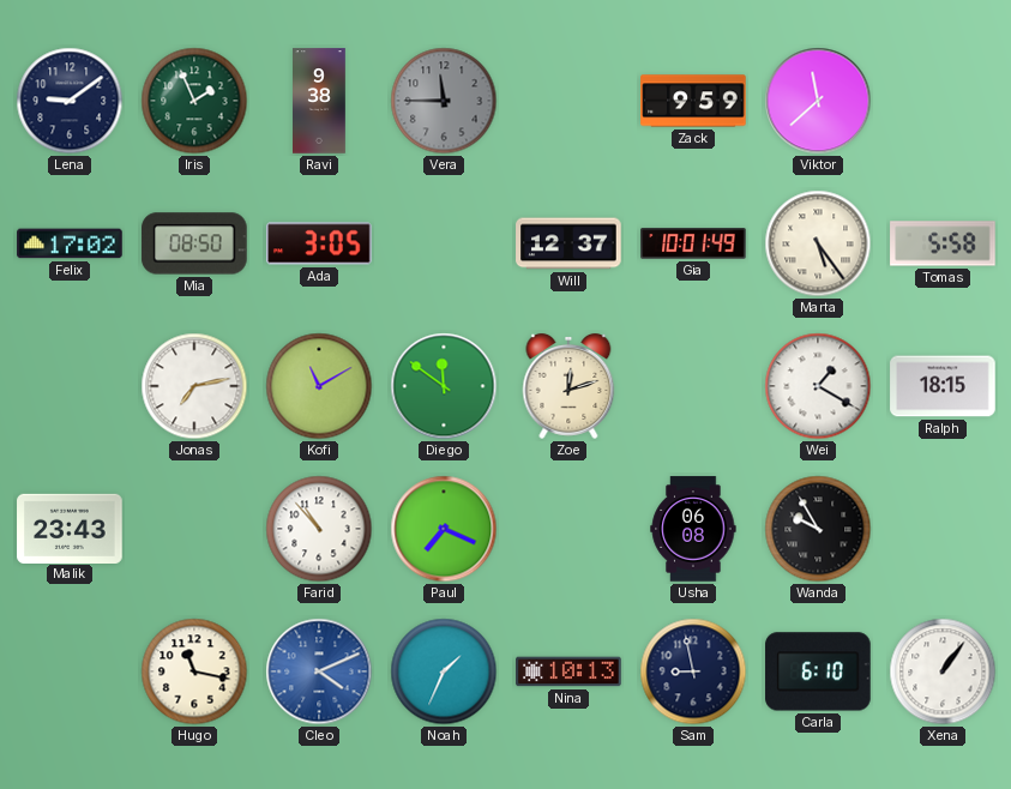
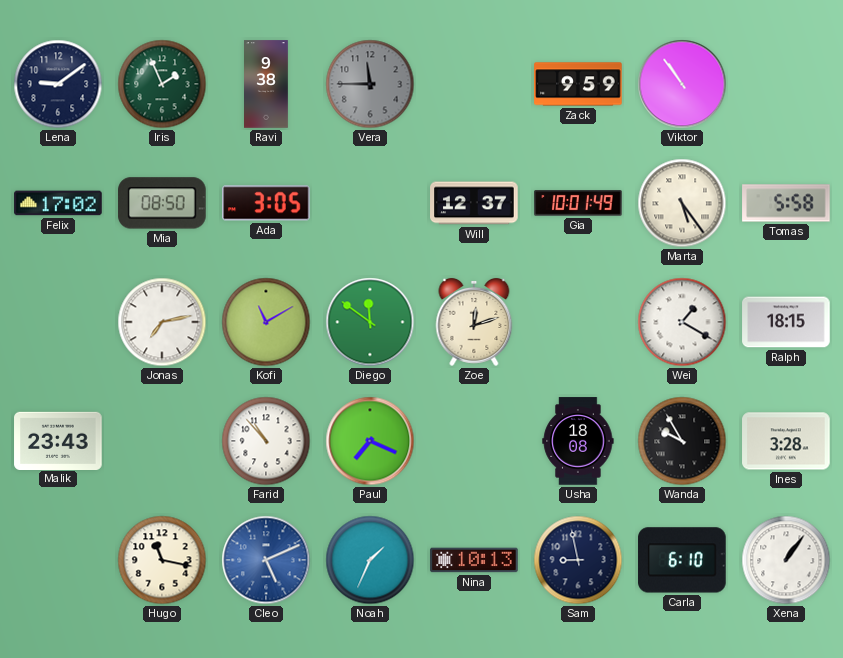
Viktor: 11:38 -> 10:54
Usha: 06:08 -> 18:08
Ines: none -> 3:28
Cleo: 4:11 -> 5:11
